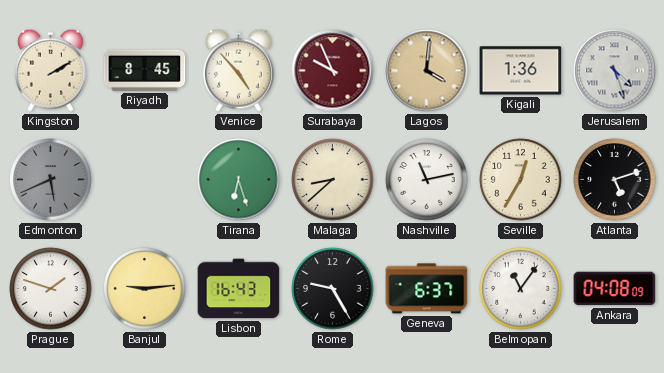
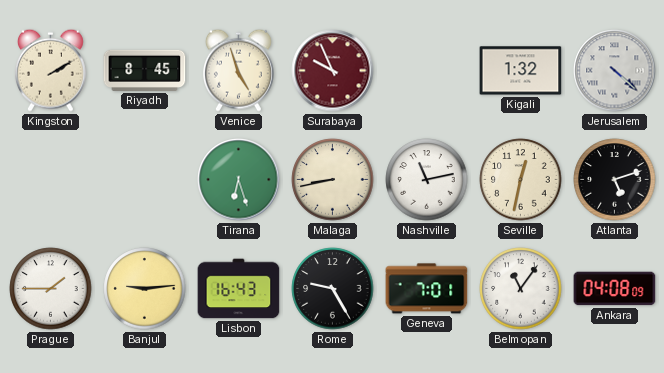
Venice: 4:53 -> 4:57
Lagos: 4:01 -> none
Kigali: 1:36 -> 1:32
Jerusalem: 4:27 -> 4:22
Edmonton: 5:41 -> none
Malaga: 8:38 -> 8:43
Seville: 12:35 -> 12:32
Prague: 1:48 -> 1:45
Geneva: 6:37 -> 7:01
